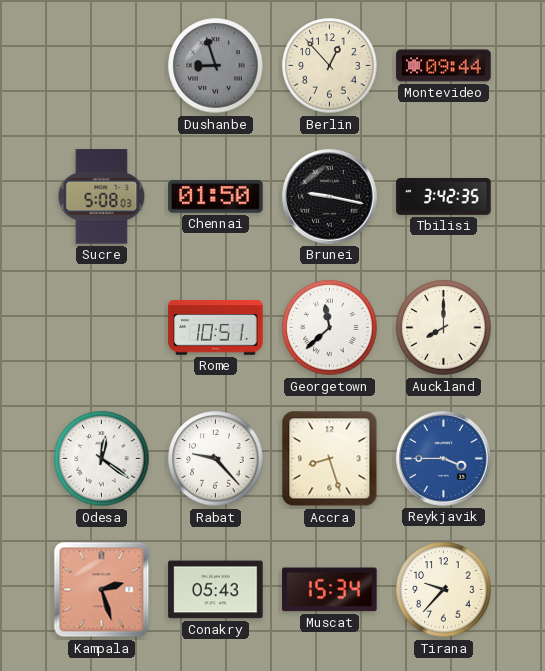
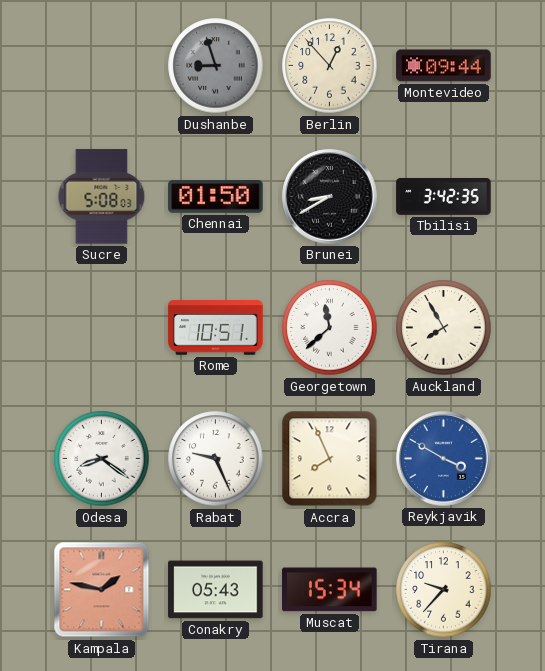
Brunei: 9:17 -> 8:40
Auckland: 8:00 -> 7:55
Odesa: 12:21 -> 8:21
Rabat: 9:23 -> 9:26
Accra: 8:27 -> 7:56
Reykjavik: 3:45 -> 3:50
Kampala: 2:27 -> 1:47
